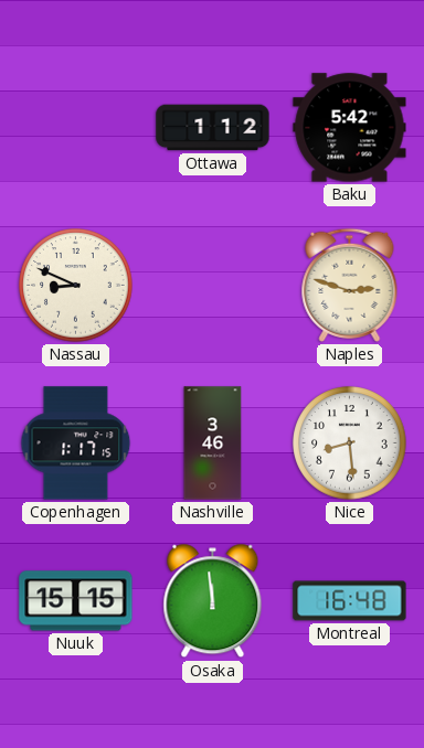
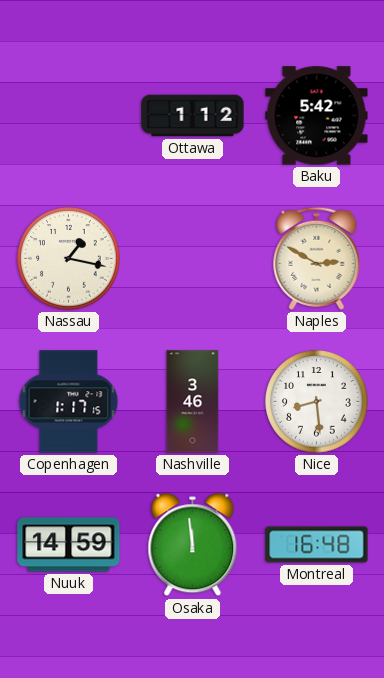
Nassau: 8:49 -> 1:17
Naples: 2:48 -> 2:50
Nuuk: 15:15 -> 14:59
